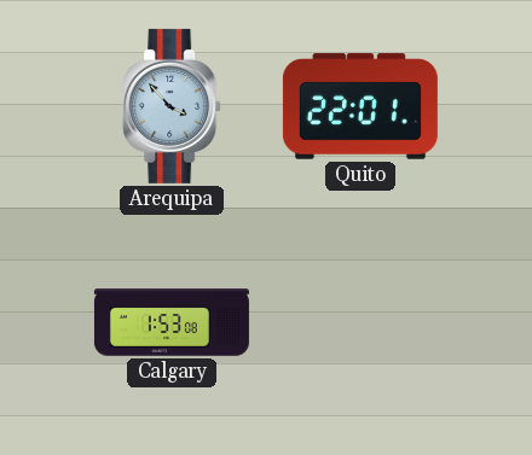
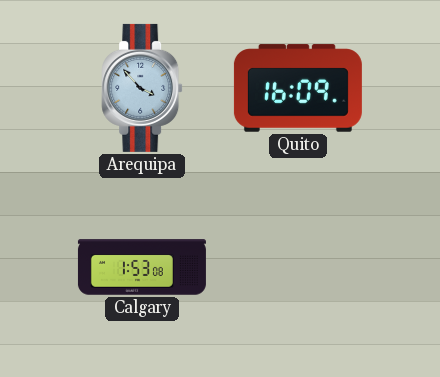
Quito: 22:01 -> 16:09
